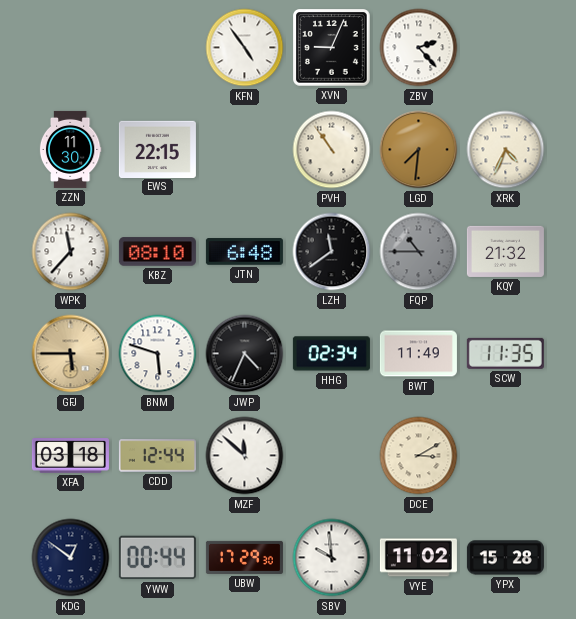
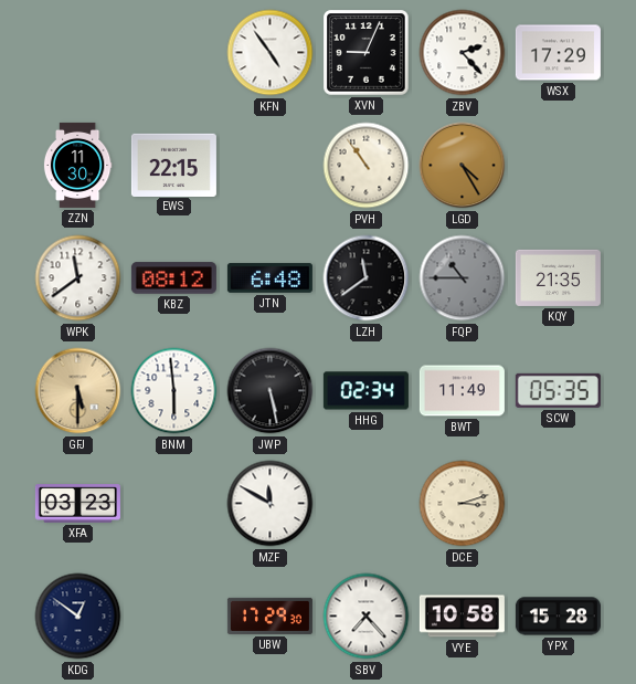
WSX: none -> 17:29
LGD: 7:31 -> 4:25
XRK: 4:34 -> none
WPK: 11:37 -> 11:39
KBZ: 08:10 -> 08:12
KQY: 21:32 -> 21:35
GFJ: 5:45 -> 5:30
BNM: 5:48 -> 5:59
JWP: 4:34 -> 5:28
SCW: 11:35 -> 05:35
XFA: 03:18 -> 03:23
CDD: 12:44 -> none
MZF: 11:52 -> 11:50
DCE: 3:10 -> 3:12
YWW: 00:44 -> none
SBV: 9:59 -> 7:23
VYE: 11:02 -> 10:58
